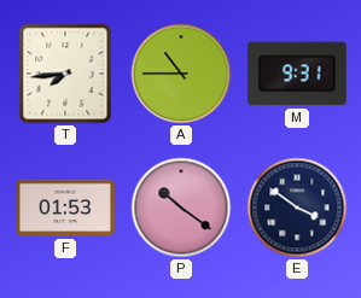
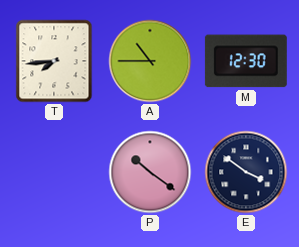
M: 9:31 -> 12:30
F: 01:53 -> none
